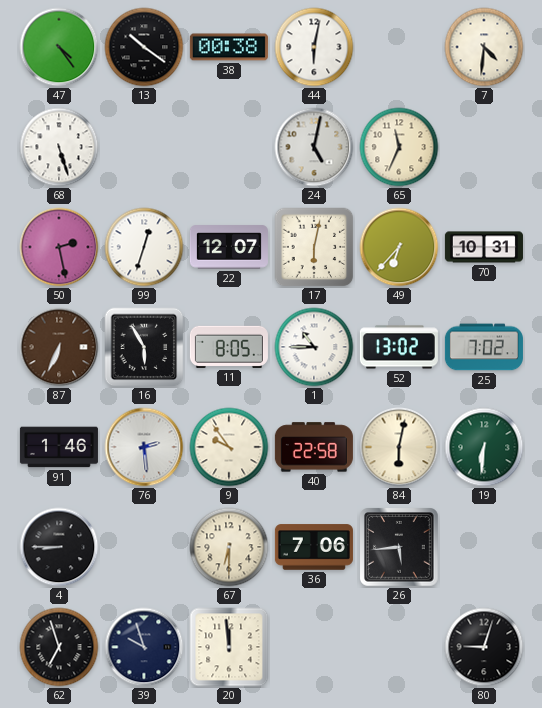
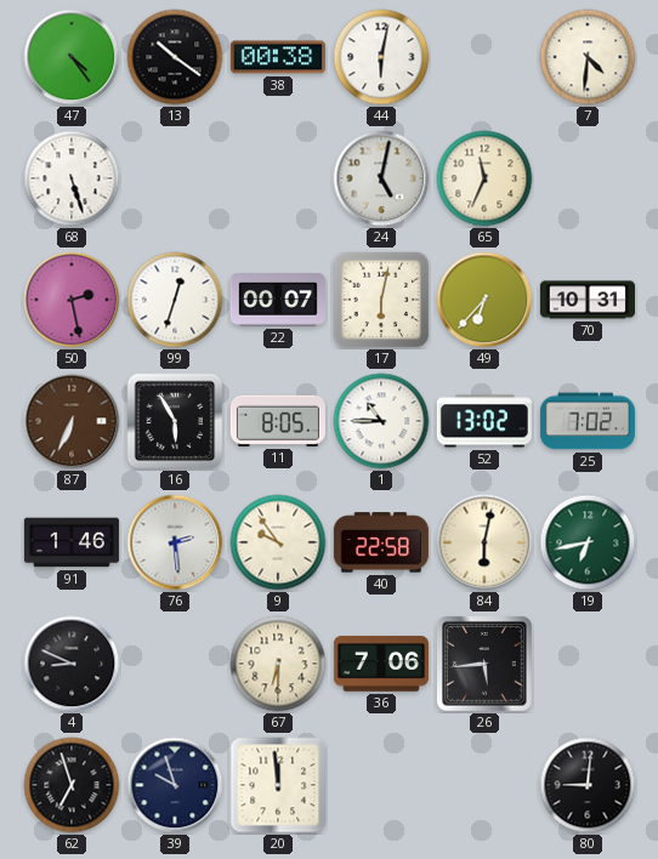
22: 12:07 -> 00:07
19: 6:31 -> 6:43
4: 8:45 -> 8:49
80: 9:03 -> 9:01
